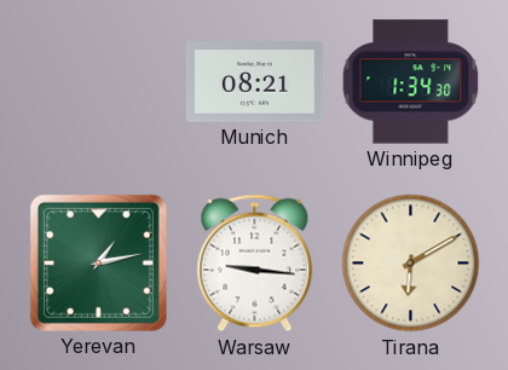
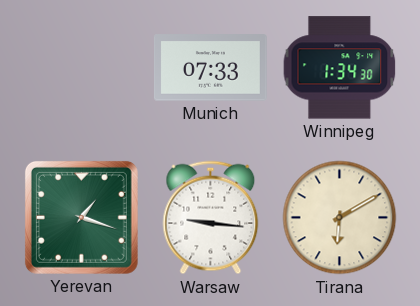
Munich: 08:21 -> 07:33
Yerevan: 1:13 -> 1:18
